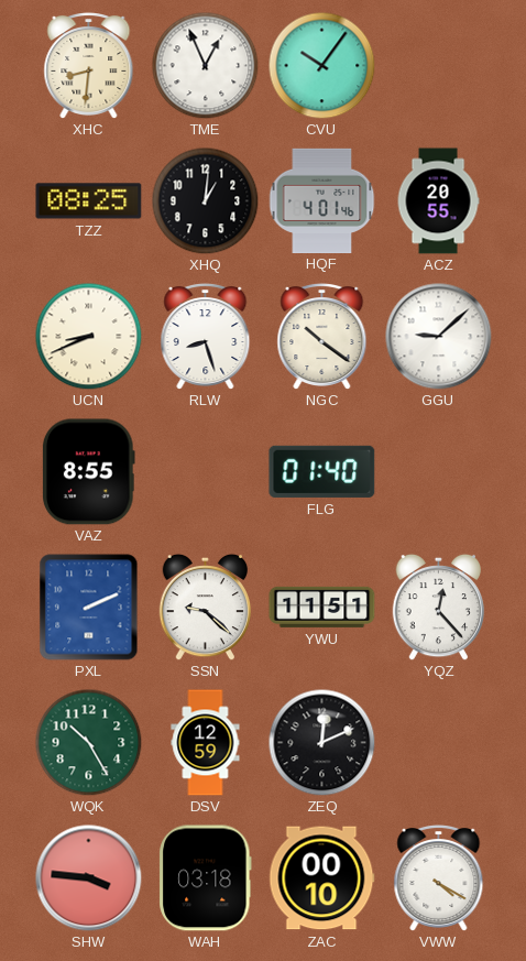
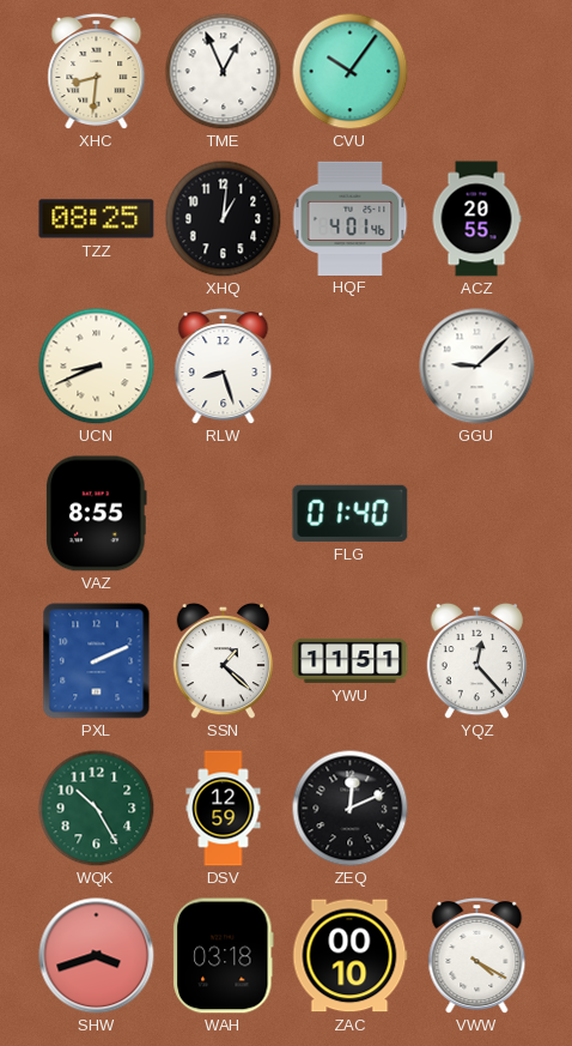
NGC: 10:21 -> none
SSN: 9:22 -> 1:22
SHW: 3:46 -> 3:42
